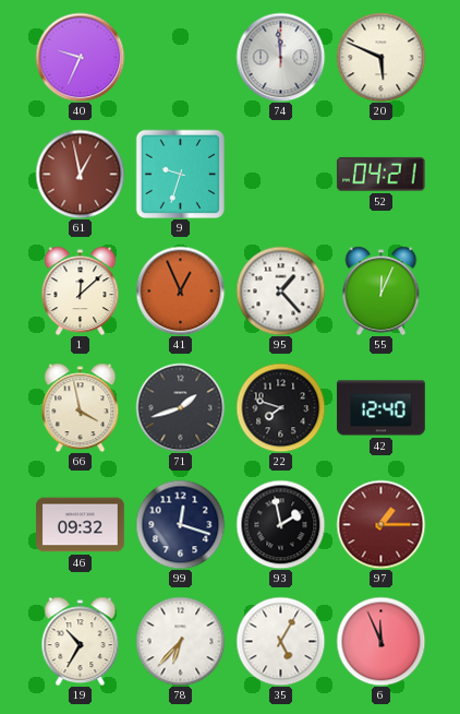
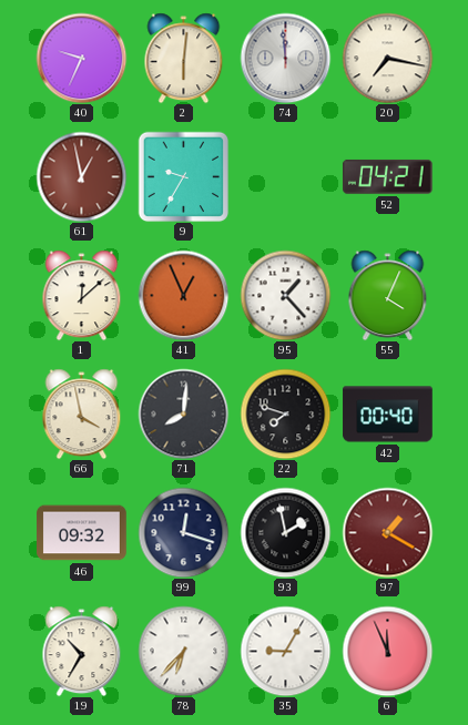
2: none -> 6:01
20: 5:49 -> 7:17
9: 9:33 -> 9:35
55: 12:04 -> 4:04
71: 1:42 -> 8:01
42: 12:40 -> 00:40
97: 1:15 -> 1:20
35: 5:05 -> 9:05
